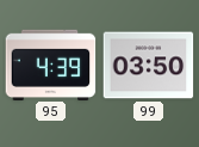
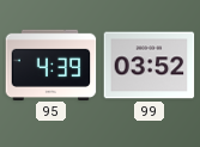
99: 03:50 -> 03:52
